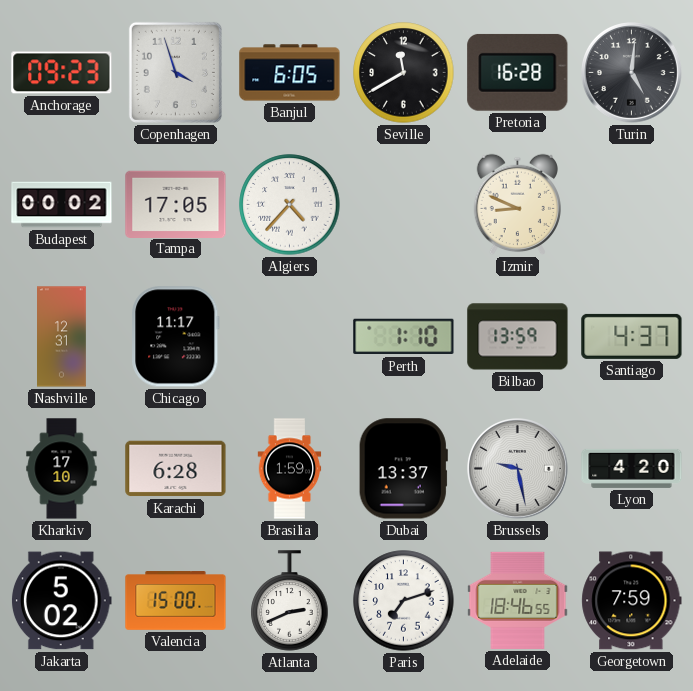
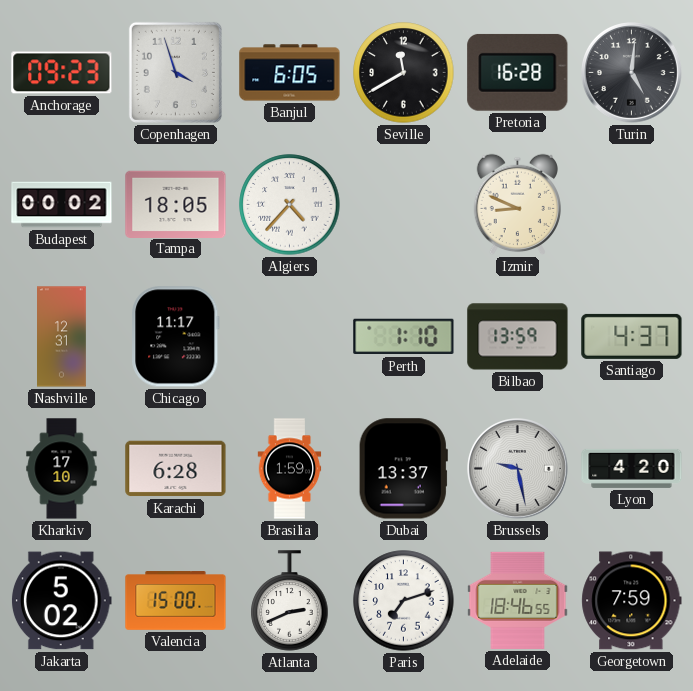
Tampa: 17:05 -> 18:05
